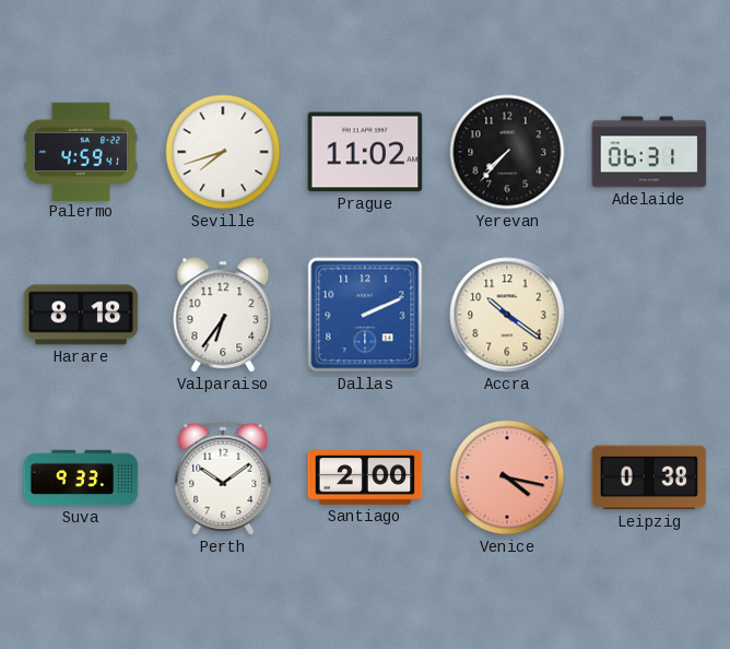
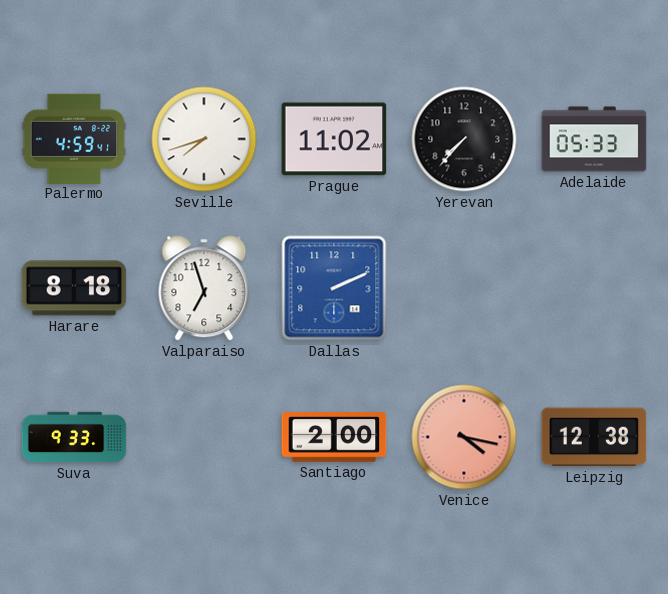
Adelaide: 06:31 -> 05:33
Valparaiso: 6:36 -> 6:57
Accra: 10:21 -> none
Perth: 10:09 -> none
Leipzig: 0:38 -> 12:38
